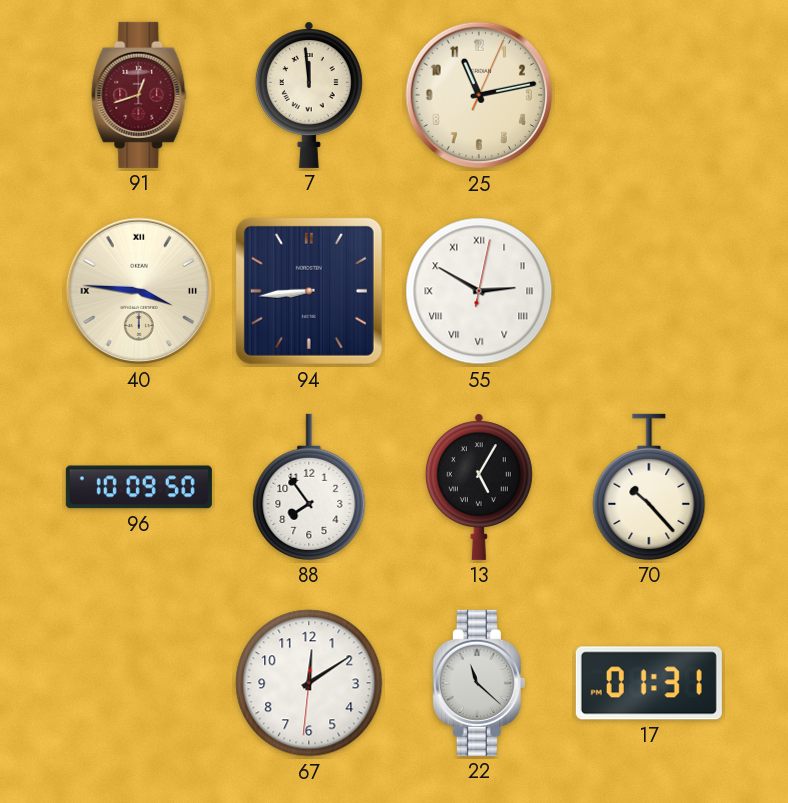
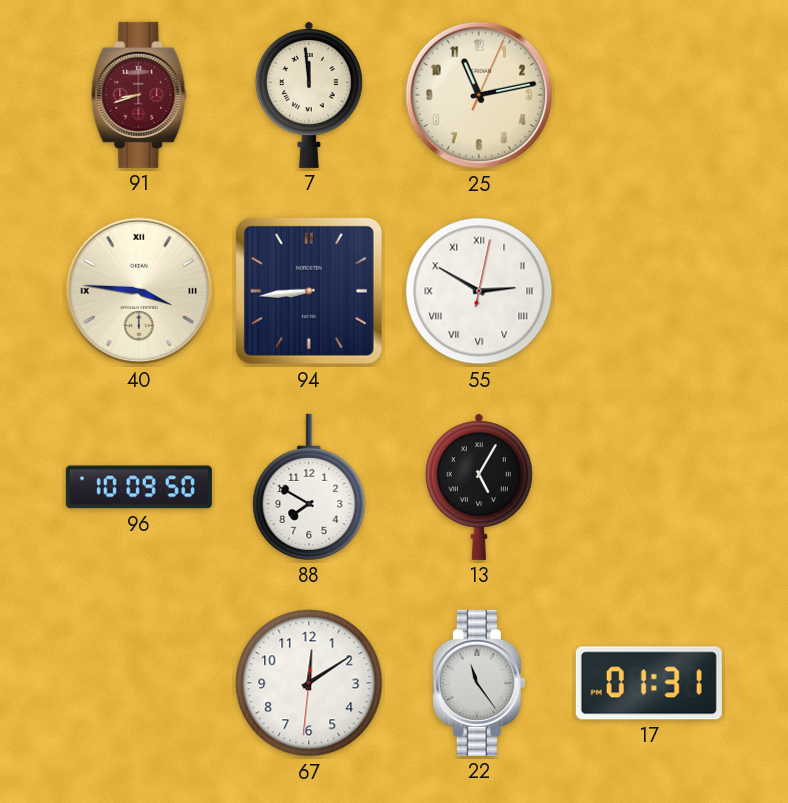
91: 12:42 -> 8:42
88: 7:54 -> 7:50
70: 10:23 -> none
22: 11:22 -> 11:24
